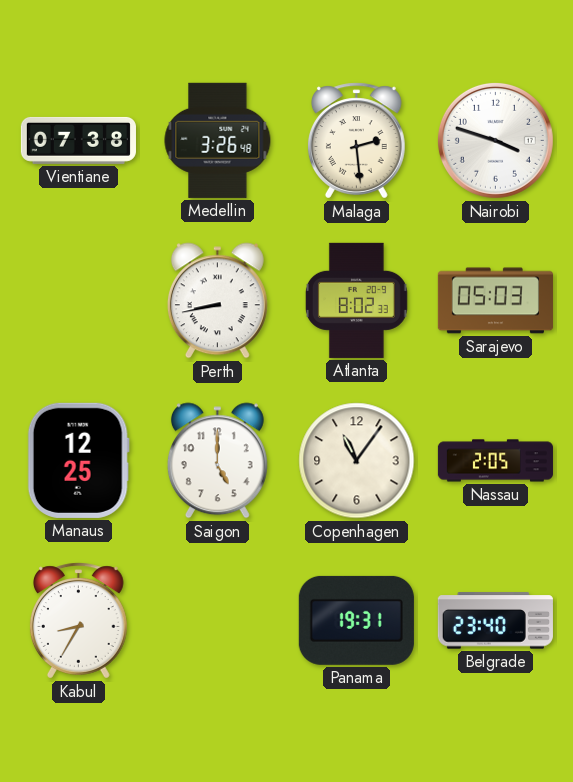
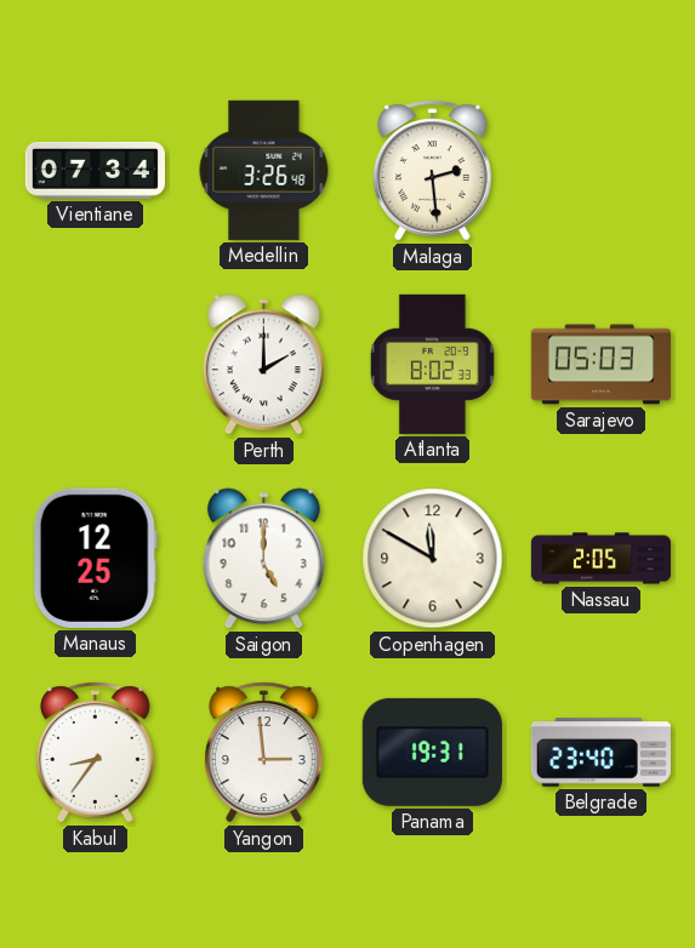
Vientiane: 07:38 -> 07:34
Nairobi: 3:48 -> none
Perth: 8:43 -> 2:00
Copenhagen: 11:06 -> 11:50
Kabul: 8:35 -> 8:36
Yangon: none -> 2:59
